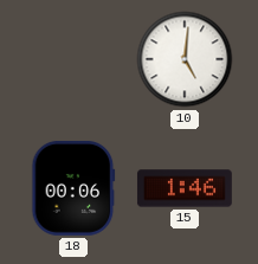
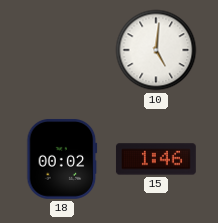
18: 00:06 -> 00:02
